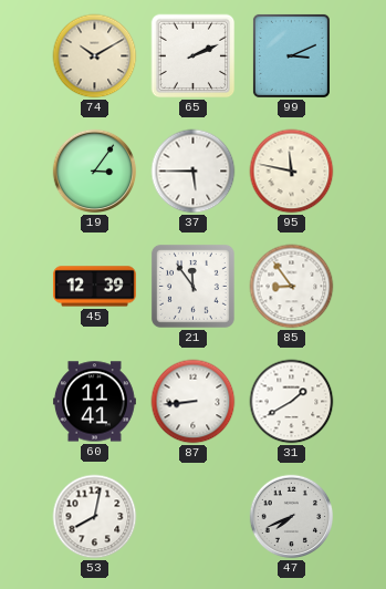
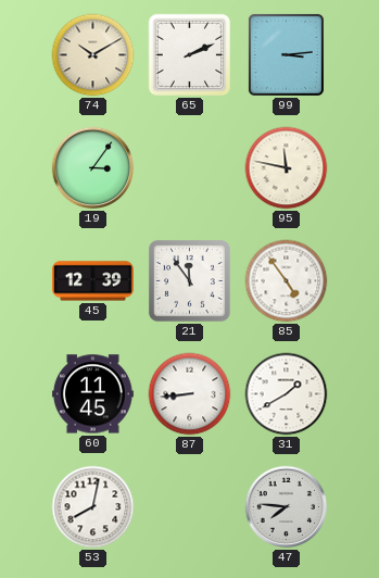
99: 3:11 -> 3:14
37: 5:45 -> none
85: 8:54 -> 4:54
60: 11:41 -> 11:45
47: 7:41 -> 7:46
